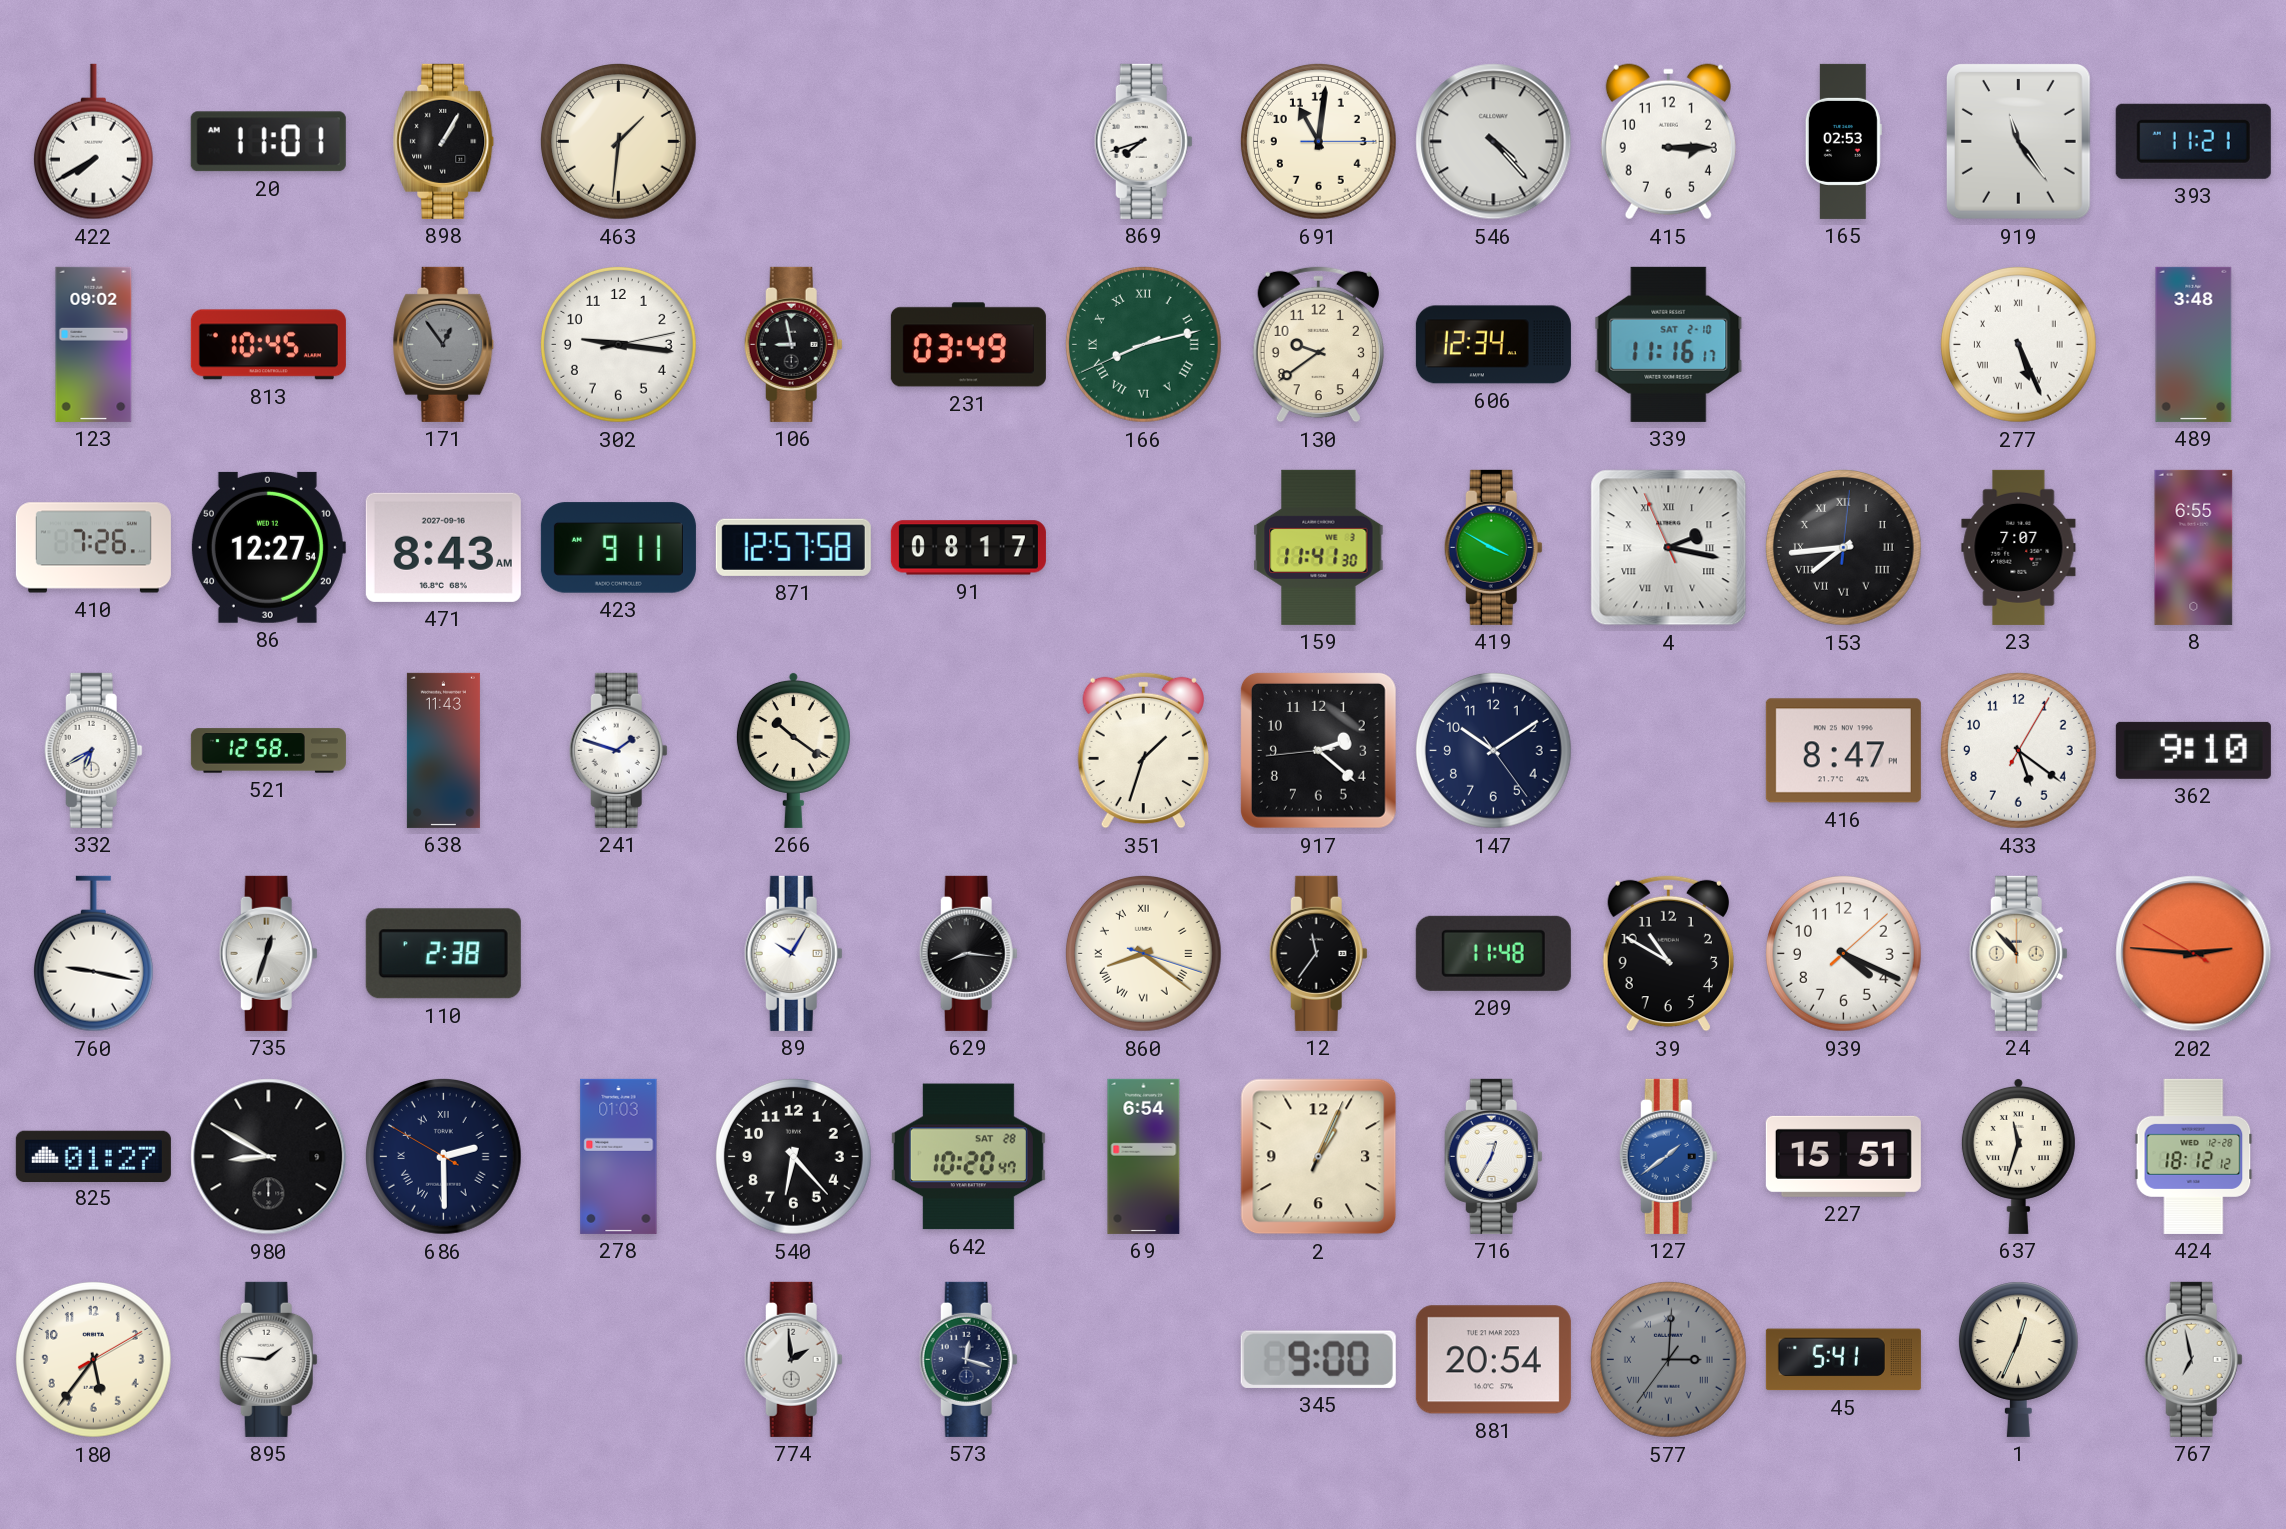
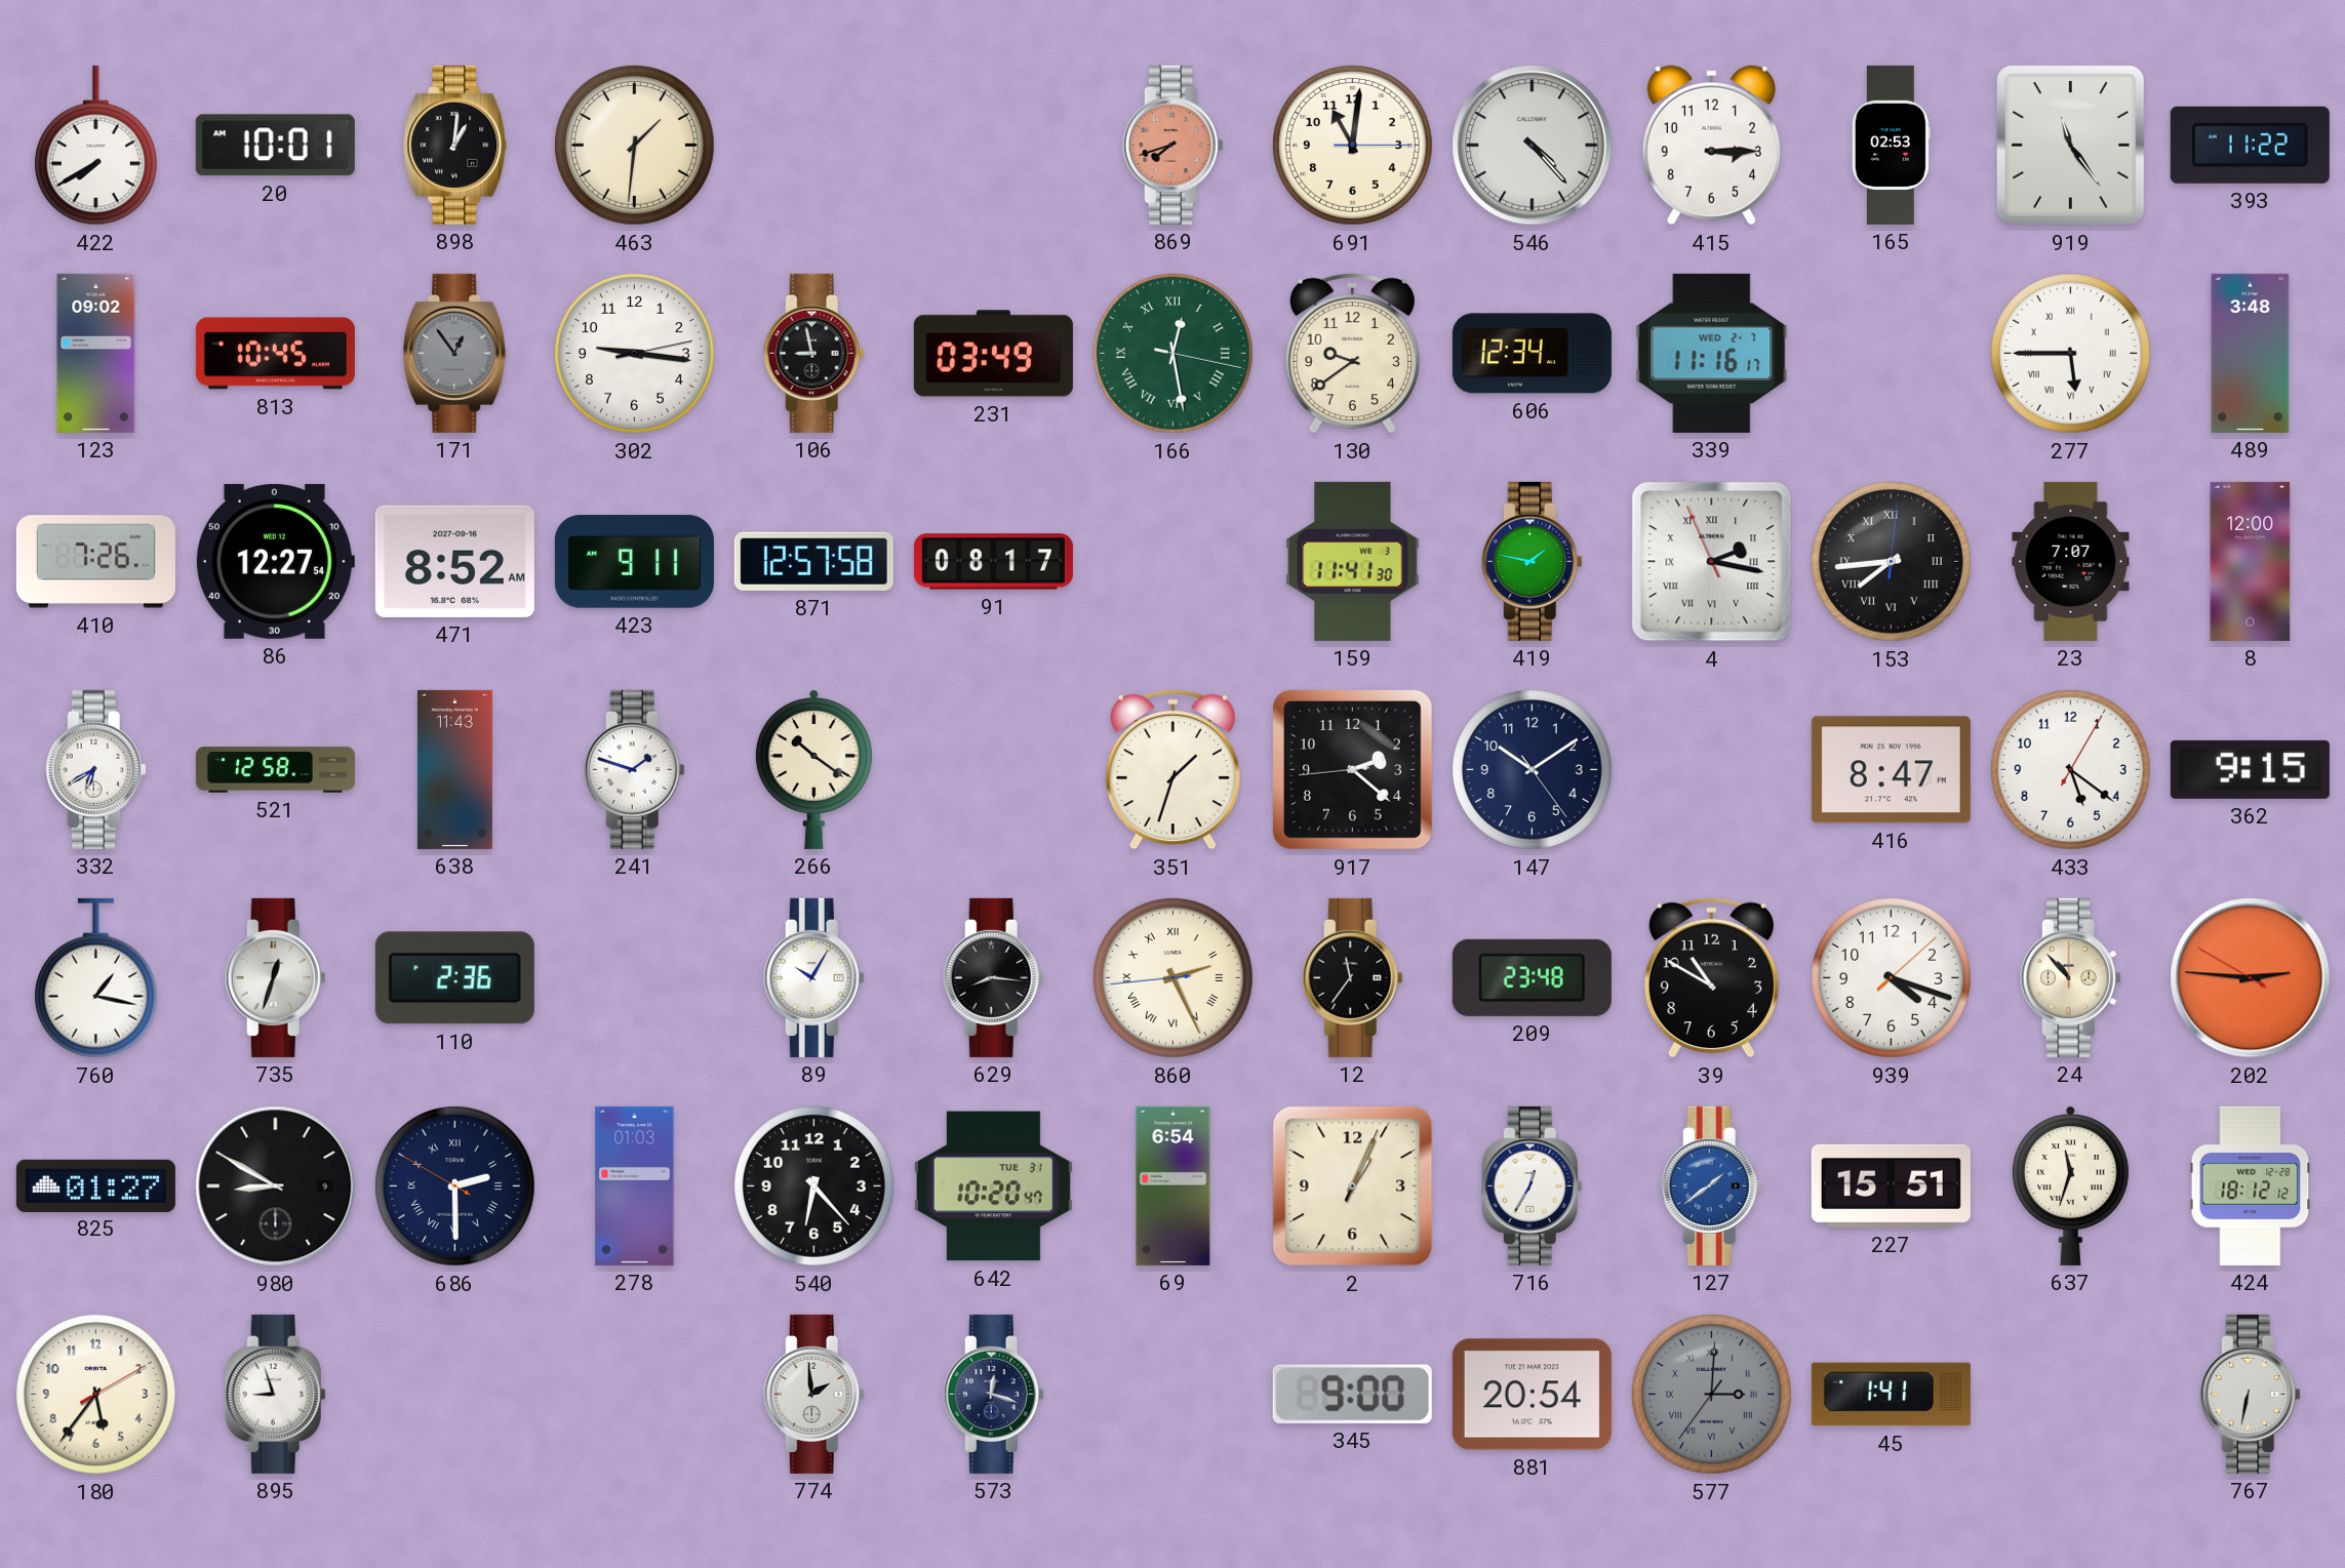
20: 11:01 -> 10:01
898: 1:05 -> 1:01
869 dial: white -> salmon
393: 11:21 -> 11:22
166: 8:12 -> 12:28
339 date: SAT 2-10 -> WED 2-7
277: 5:26 -> 5:45
471: 8:43 -> 8:52
419: 3:50 -> 1:47
8: 6:55 -> 12:00
362: 9:10 -> 9:15
760: 9:17 -> 1:17
110: 2:38 -> 2:36
860: 8:21 -> 2:25
209: 11:48 -> 23:48
939: 4:19 -> 4:18
642 date: SAT 28 -> TUE 31
895: 1:46 -> 8:57
45: 5:41 -> 1:41
1: 12:34 -> none
767: 6:58 -> 6:32
